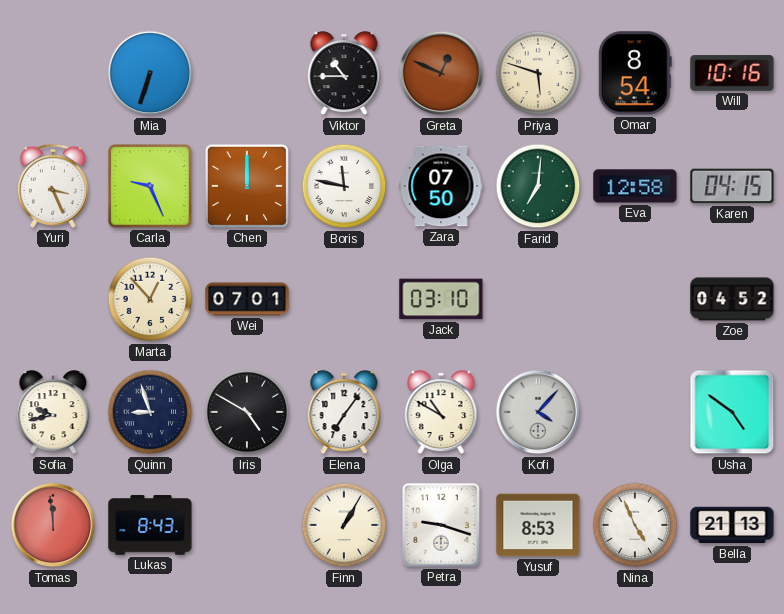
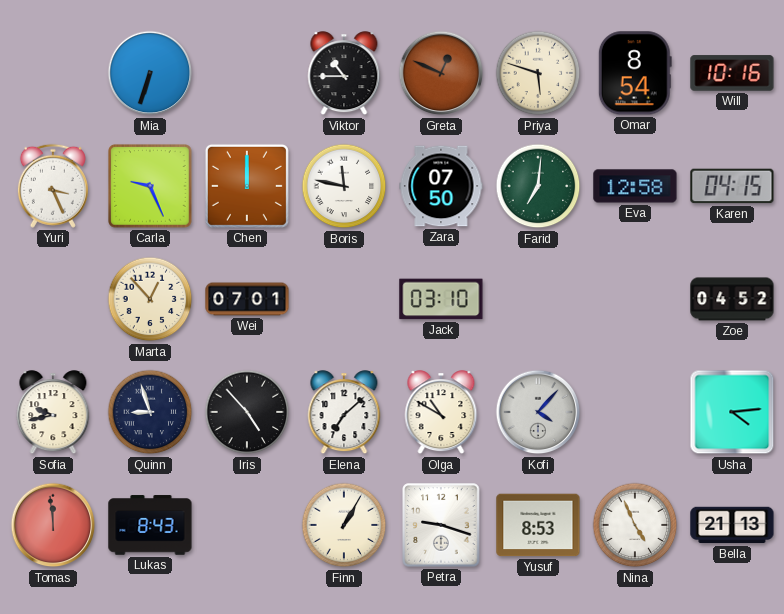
Iris: 4:50 -> 4:53
Elena: 7:06 -> 7:08
Usha: 4:51 -> 4:14
